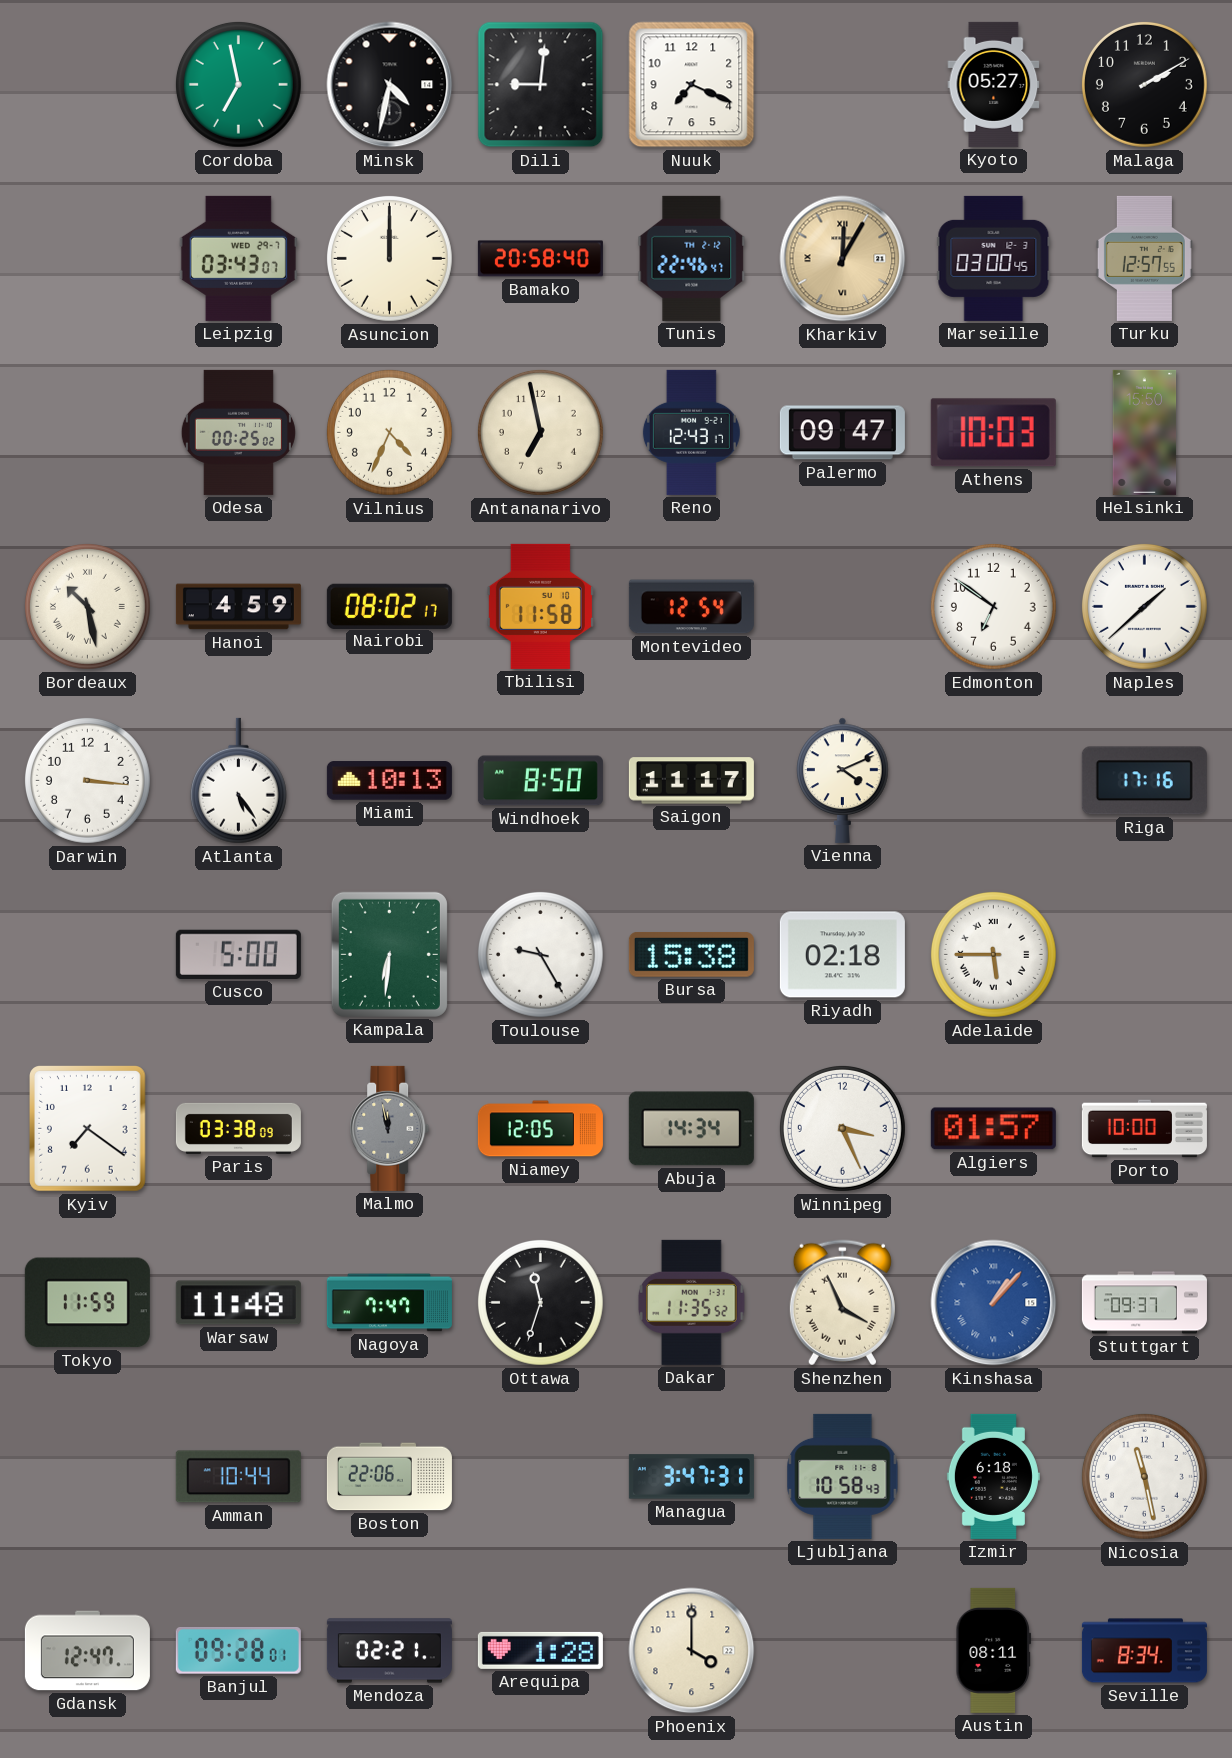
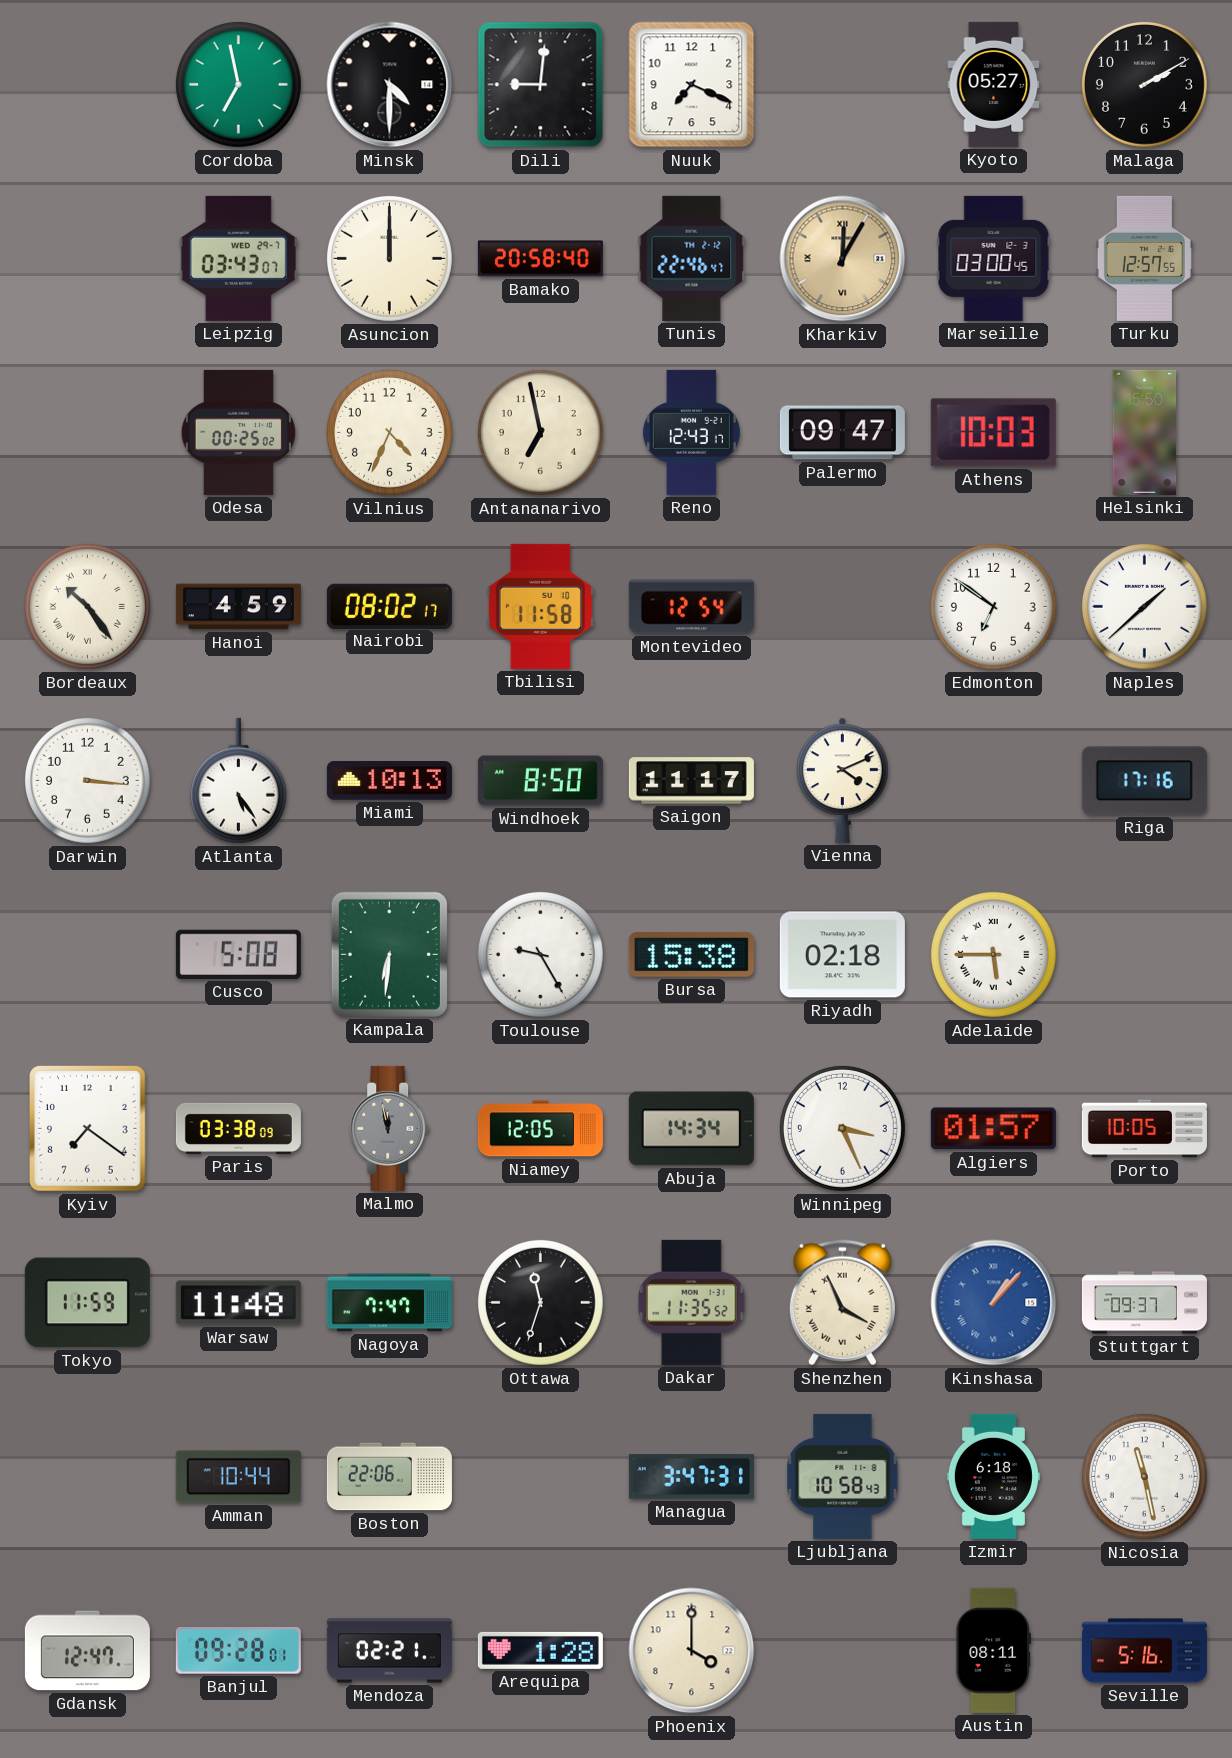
Minsk: 4:32 -> 4:30
Bordeaux: 10:28 -> 10:24
Cusco: 5:00 -> 5:08
Porto: 10:00 -> 10:05
Seville: 8:34 -> 5:16
